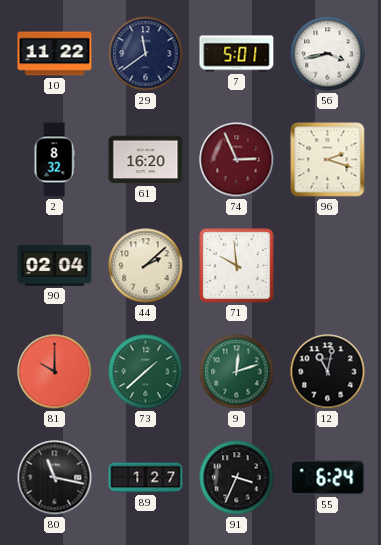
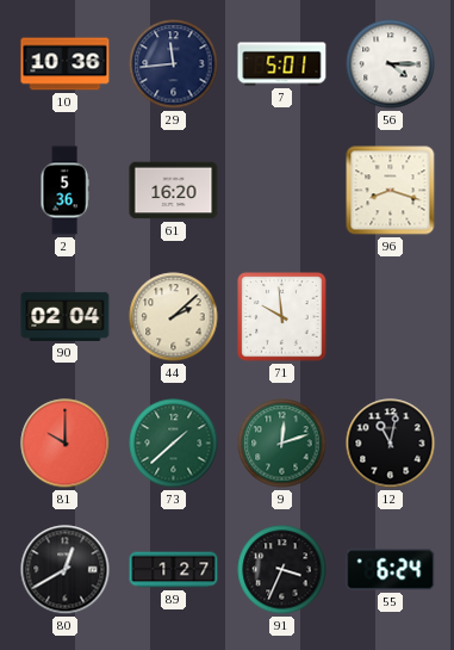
10: 11:22 -> 10:36
29: 11:39 -> 11:44
56: 3:43 -> 4:15
2: 8:32 -> 5:36
74: 2:56 -> none
96: 2:18 -> 8:18
80: 11:17 -> 12:40
